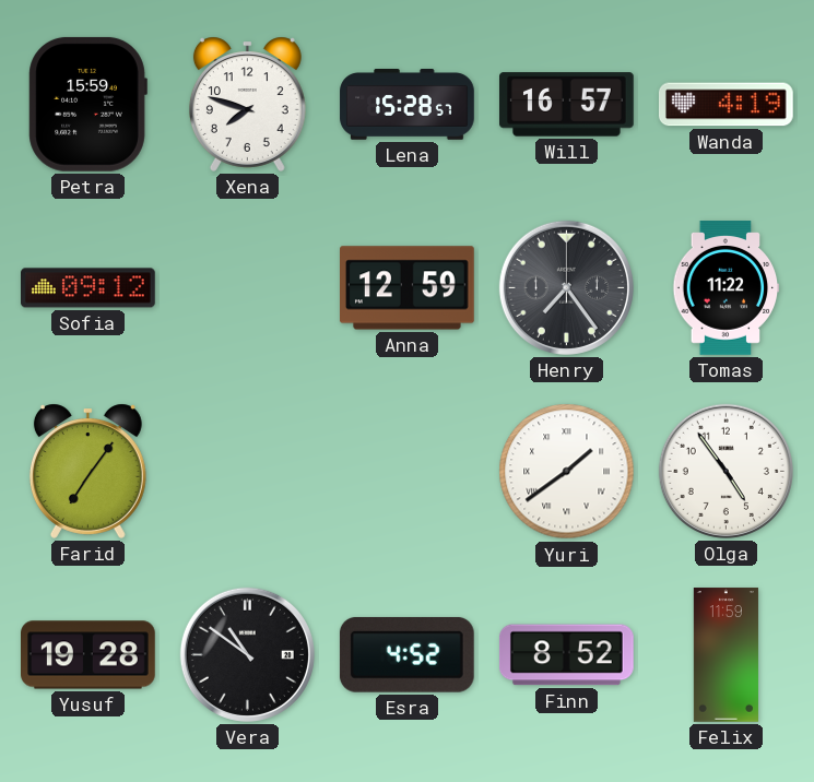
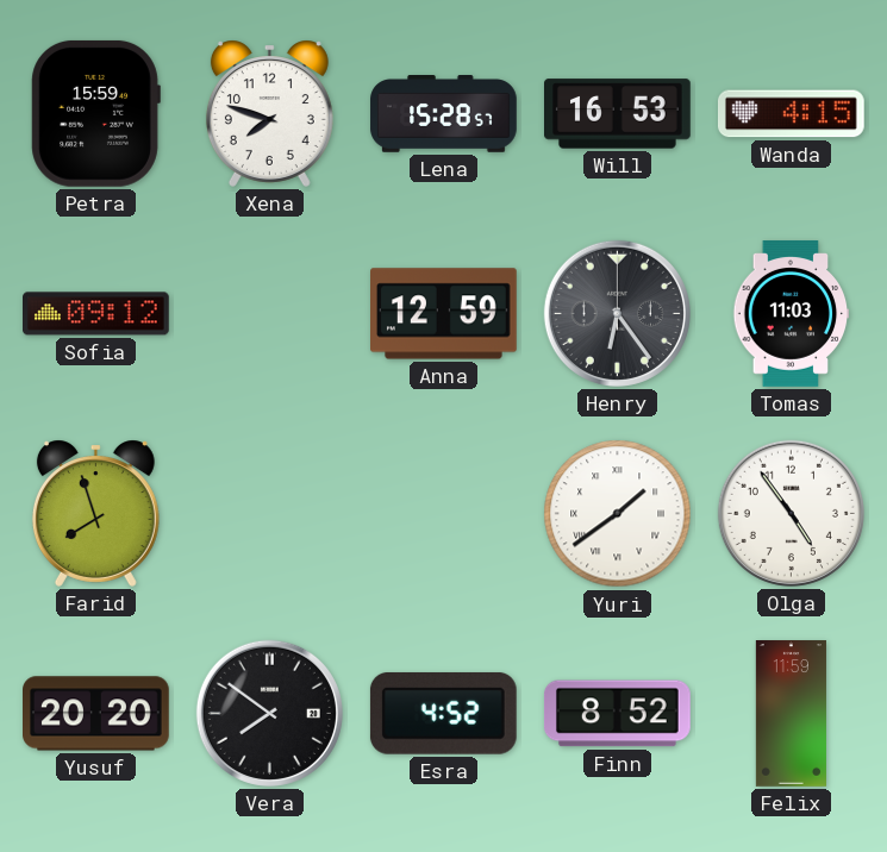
Will: 16:57 -> 16:53
Wanda: 4:19 -> 4:15
Henry: 7:24 -> 6:24
Tomas: 11:22 -> 11:03
Farid: 7:06 -> 7:57
Yusuf: 19:28 -> 20:20
Vera: 10:51 -> 7:51
